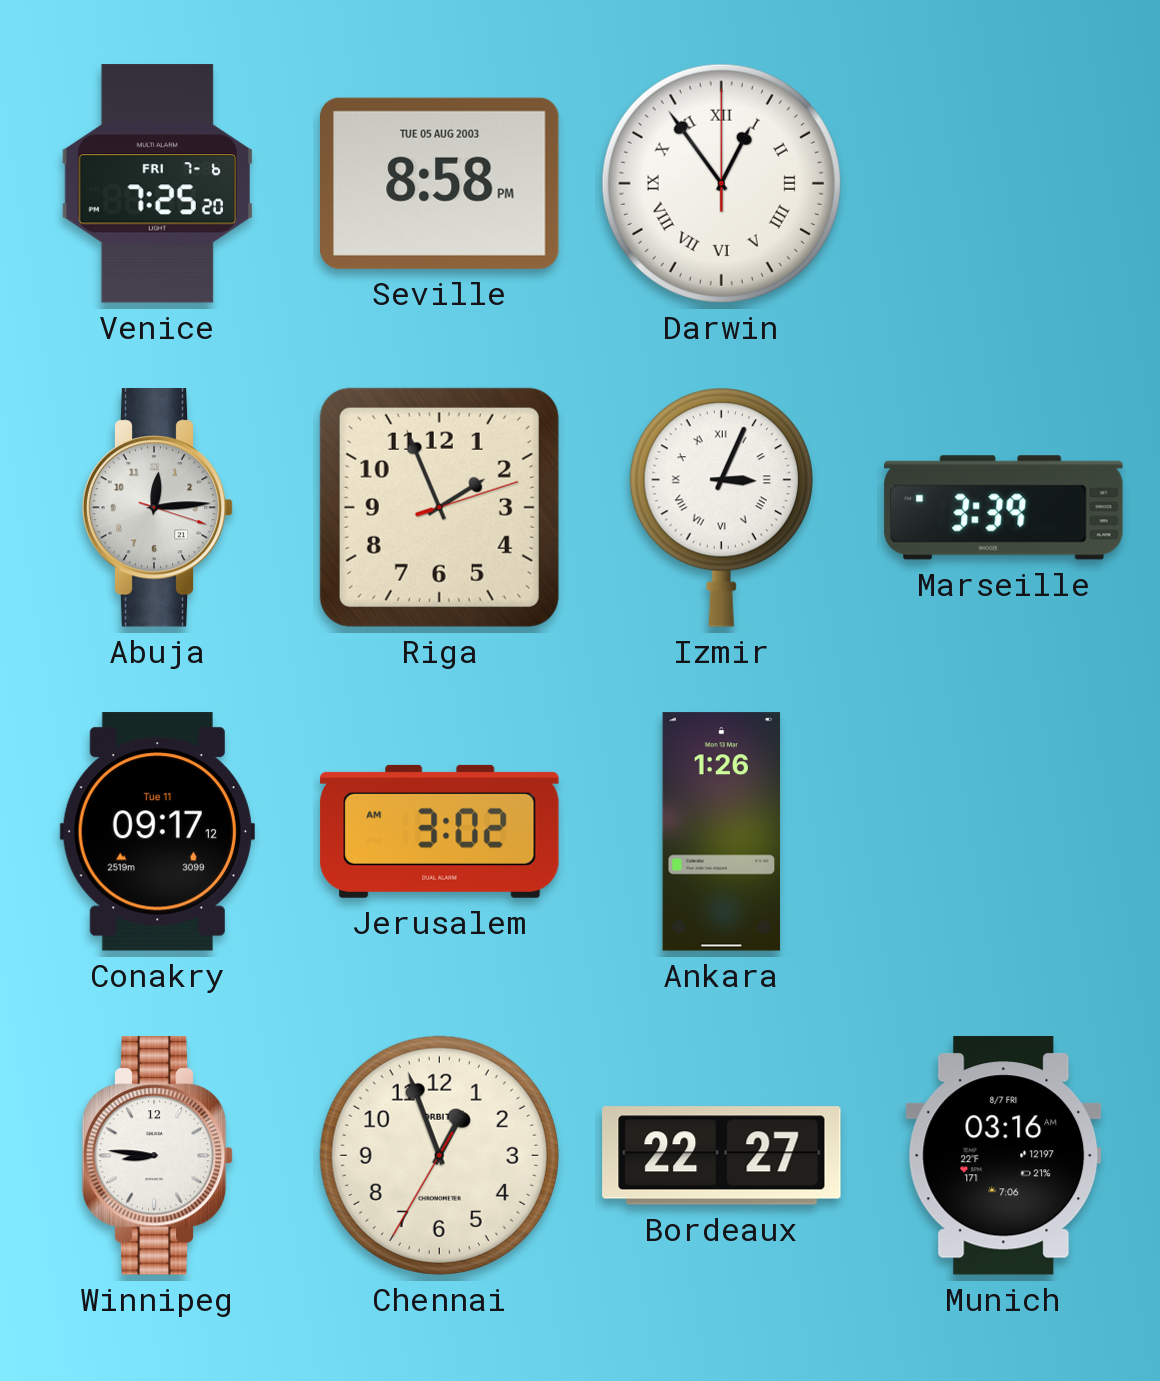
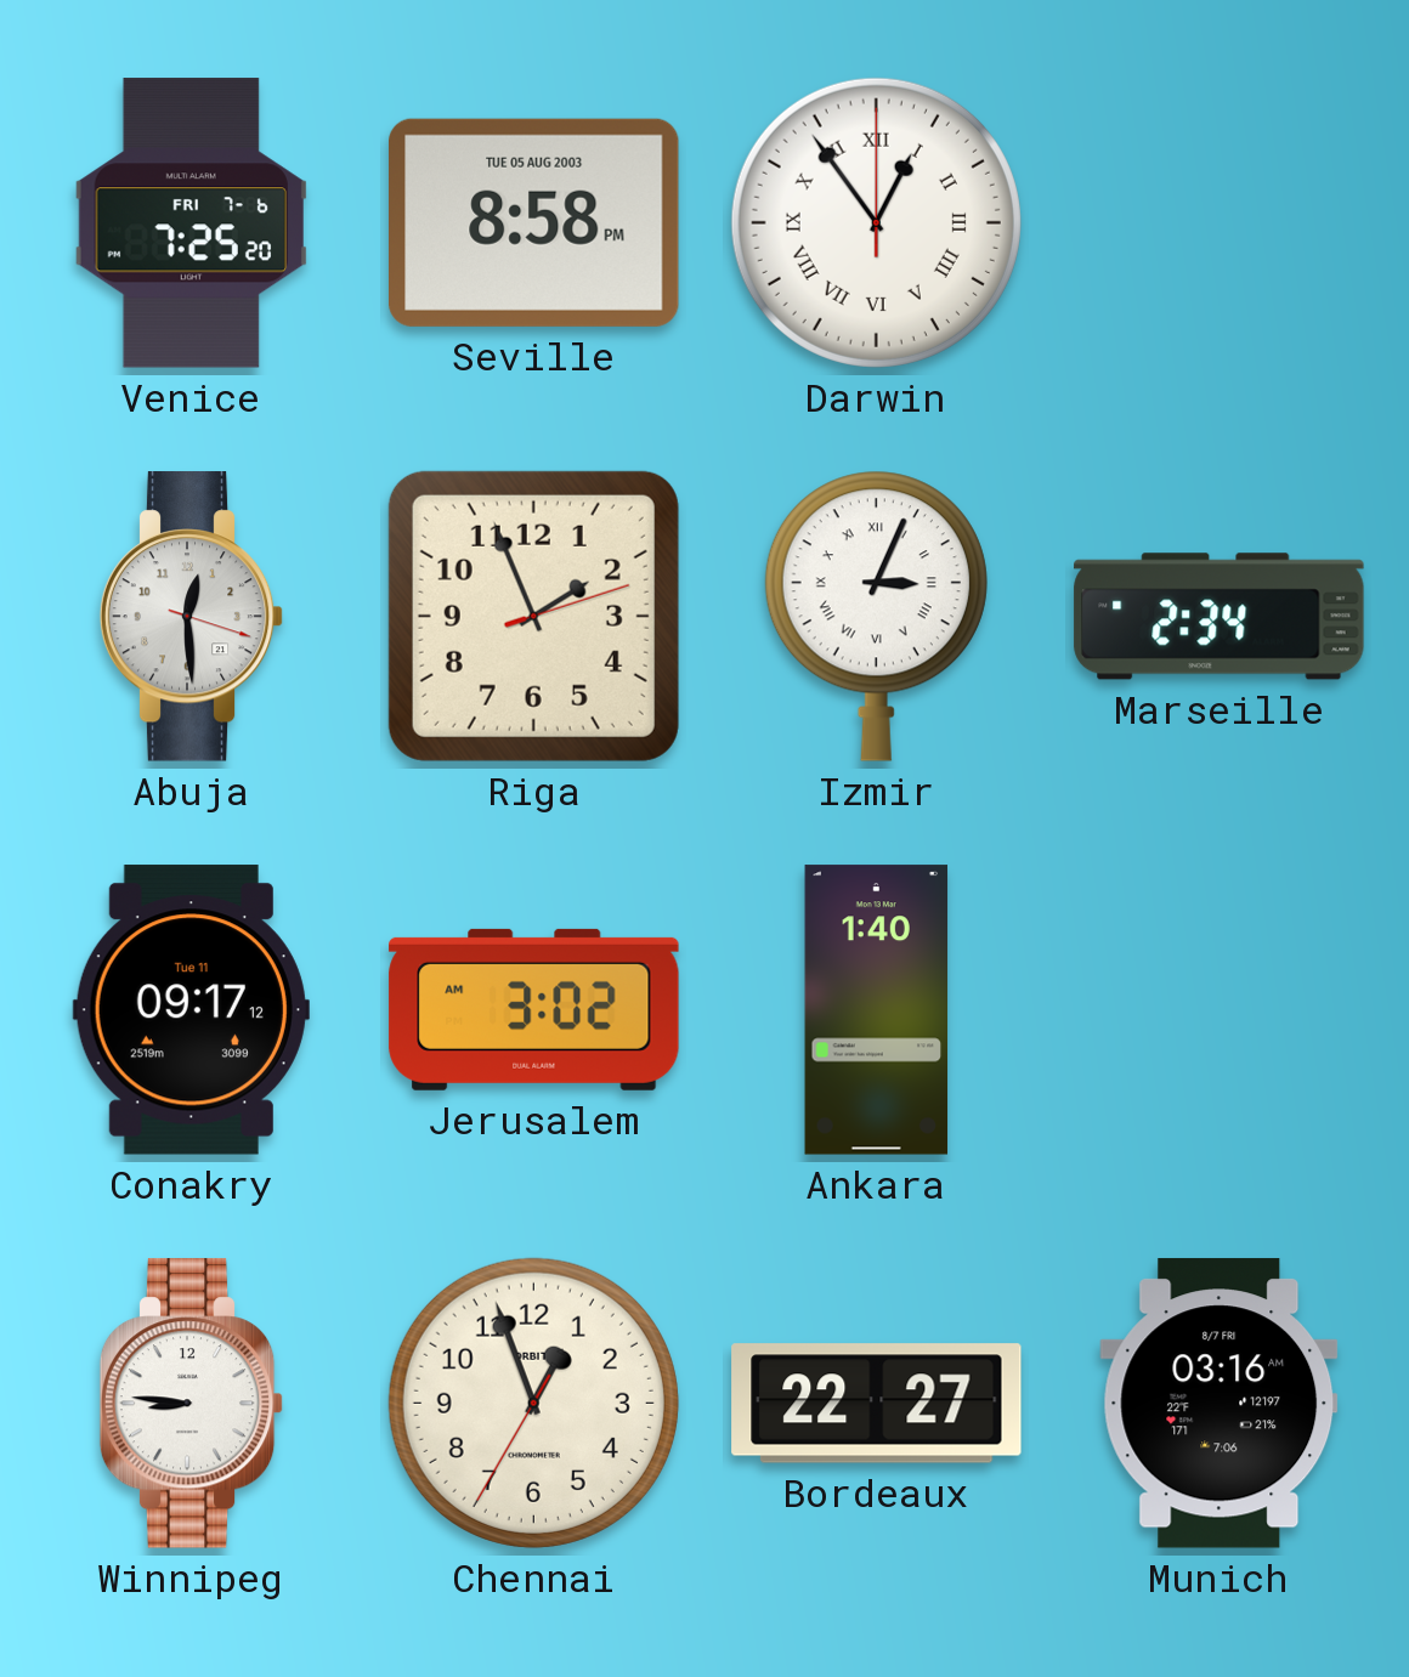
Abuja: 12:14 -> 12:29
Marseille: 3:39 -> 2:34
Ankara: 1:26 -> 1:40
